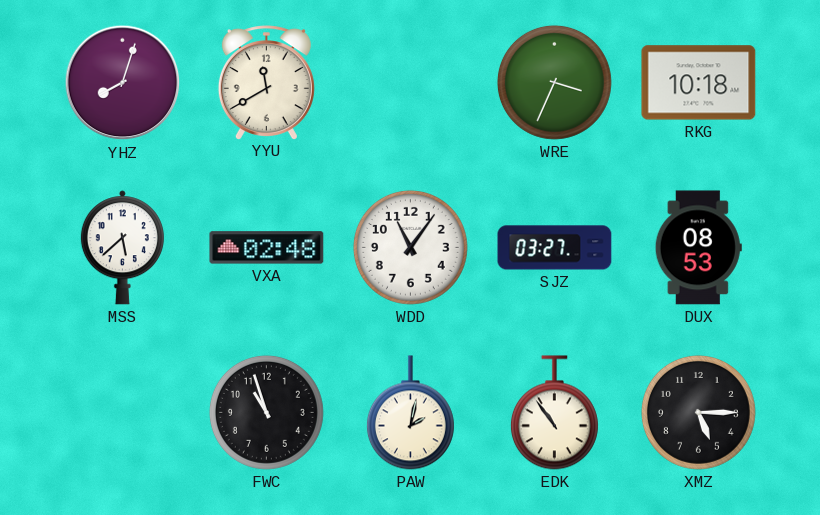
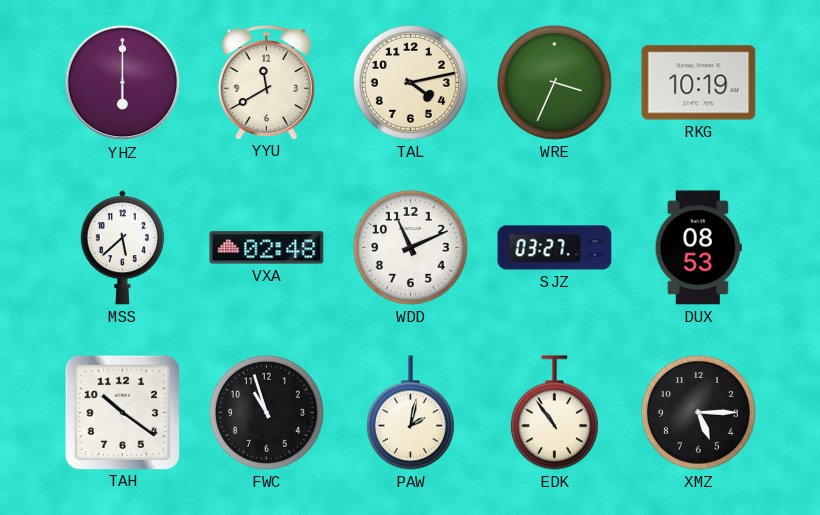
YHZ: 8:03 -> 6:00
TAL: none -> 4:13
RKG: 10:18 -> 10:19
WDD: 11:06 -> 11:11
TAH: none -> 10:21
